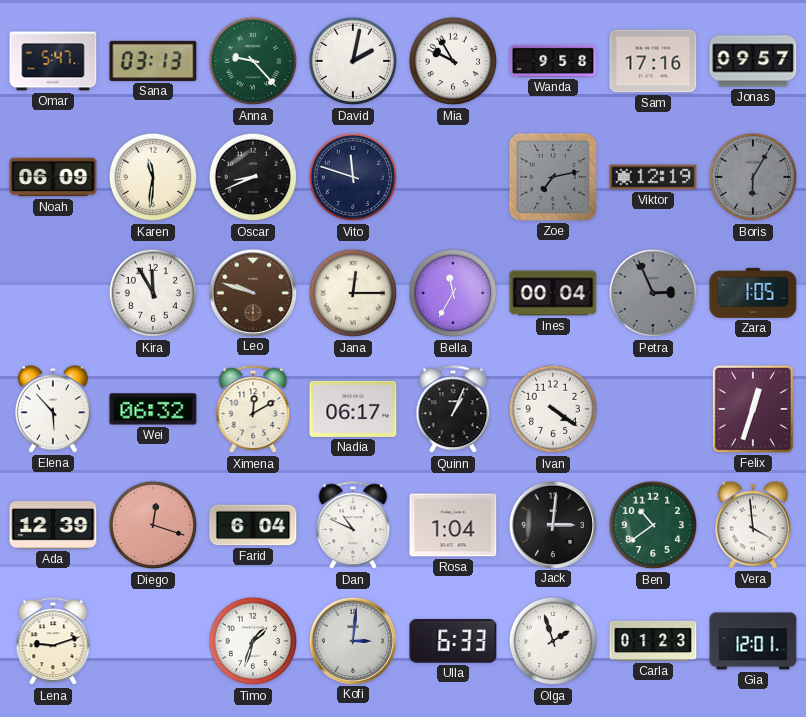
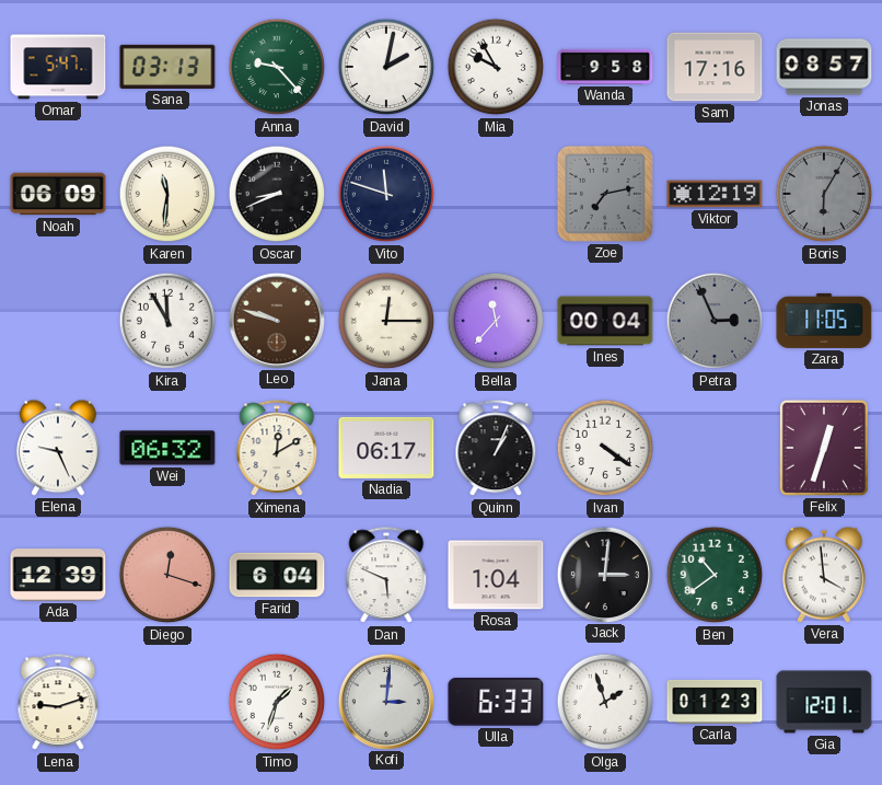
Jonas: 09:57 -> 08:57
Bella: 11:35 -> 11:37
Zara: 1:05 -> 11:05
Elena: 5:53 -> 9:26
Dan: 10:49 -> 5:49
